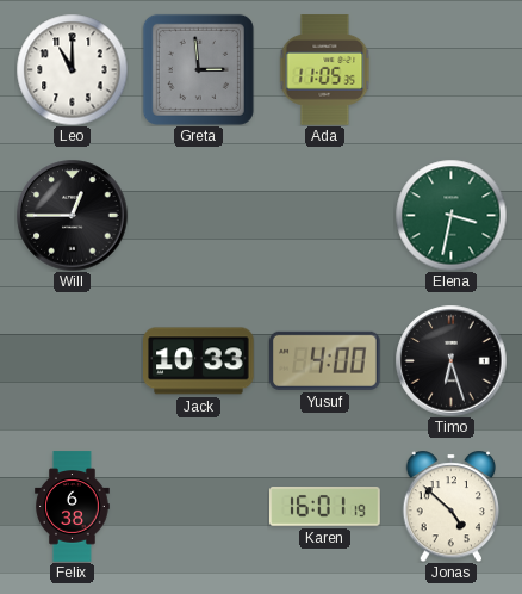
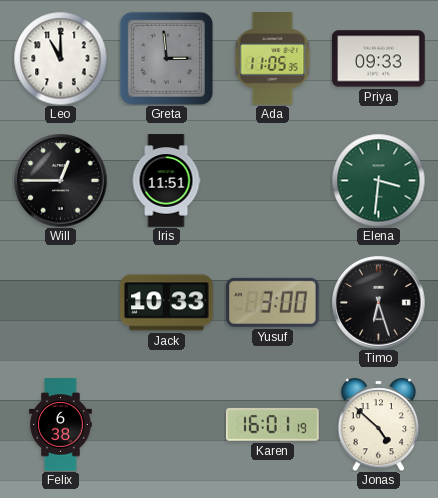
Priya: none -> 09:33
Iris: none -> 11:51
Elena: 3:32 -> 3:31
Yusuf: 4:00 -> 3:00
